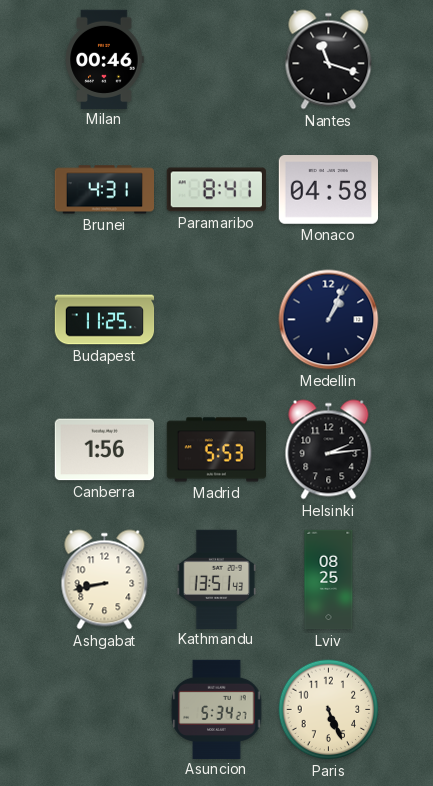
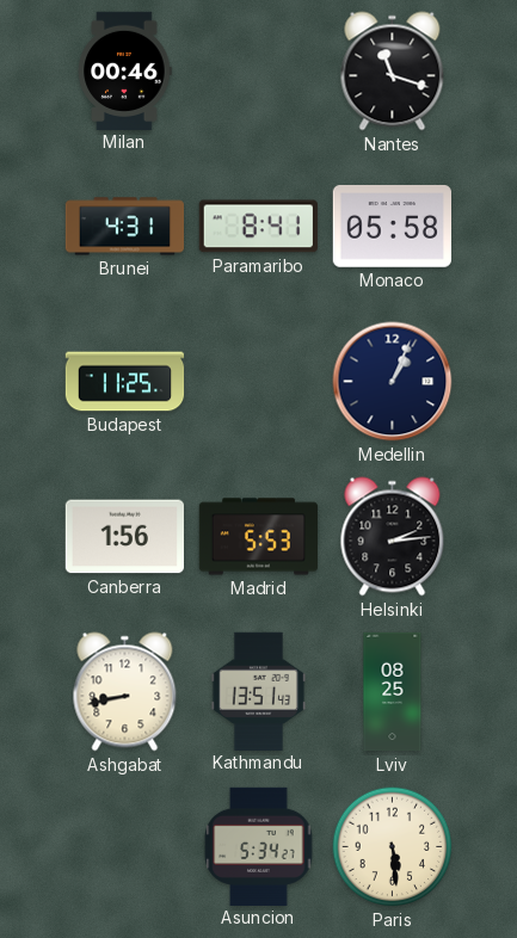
Monaco: 04:58 -> 05:58
Paris: 5:26 -> 5:29
